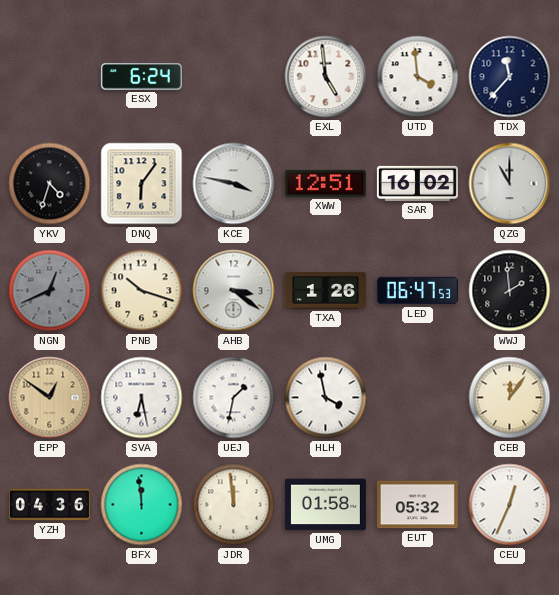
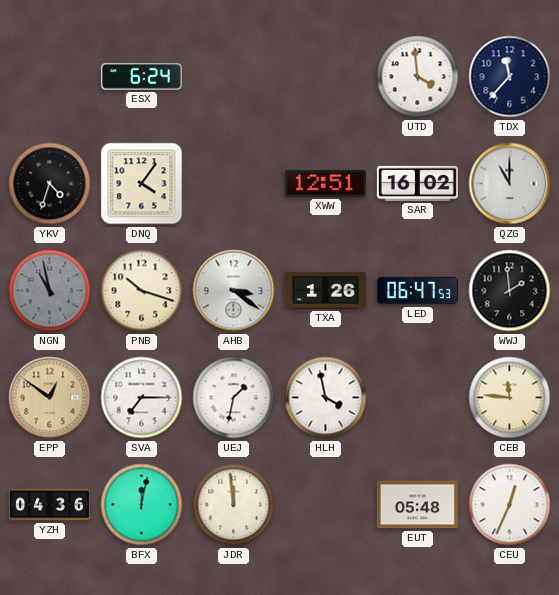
EXL: 4:59 -> none
DNQ: 6:06 -> 4:06
KCE: 3:47 -> none
NGN: 12:41 -> 10:58
SVA: 6:28 -> 7:15
CEB: 12:06 -> 11:46
BFX: 11:59 -> 12:02
UMG: 01:58 -> none
EUT: 05:32 -> 05:48
